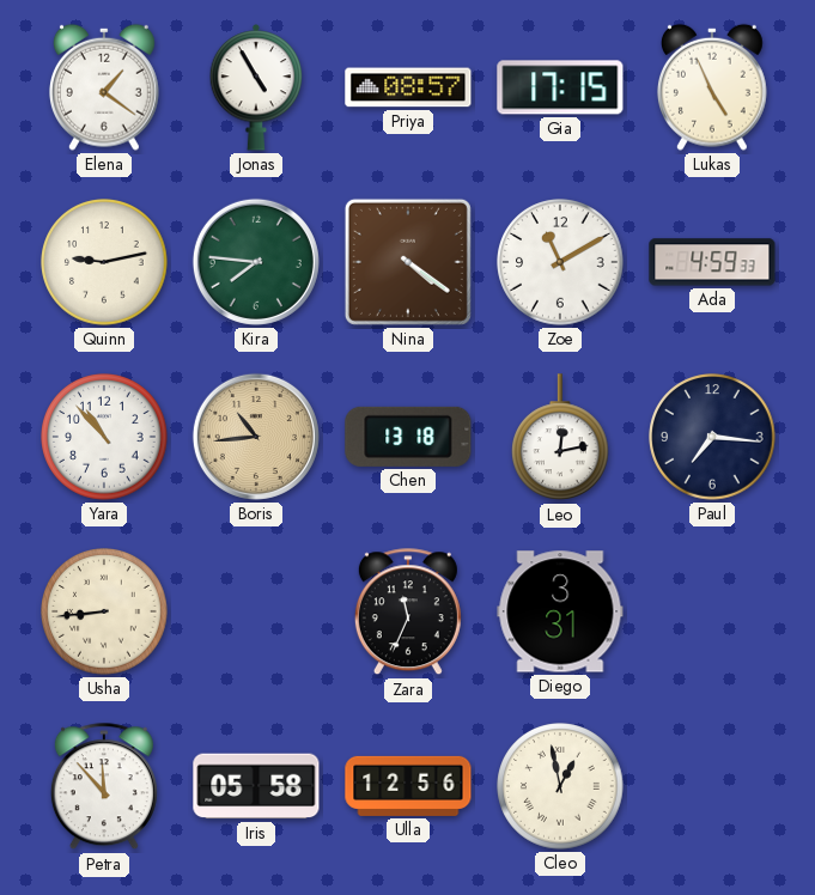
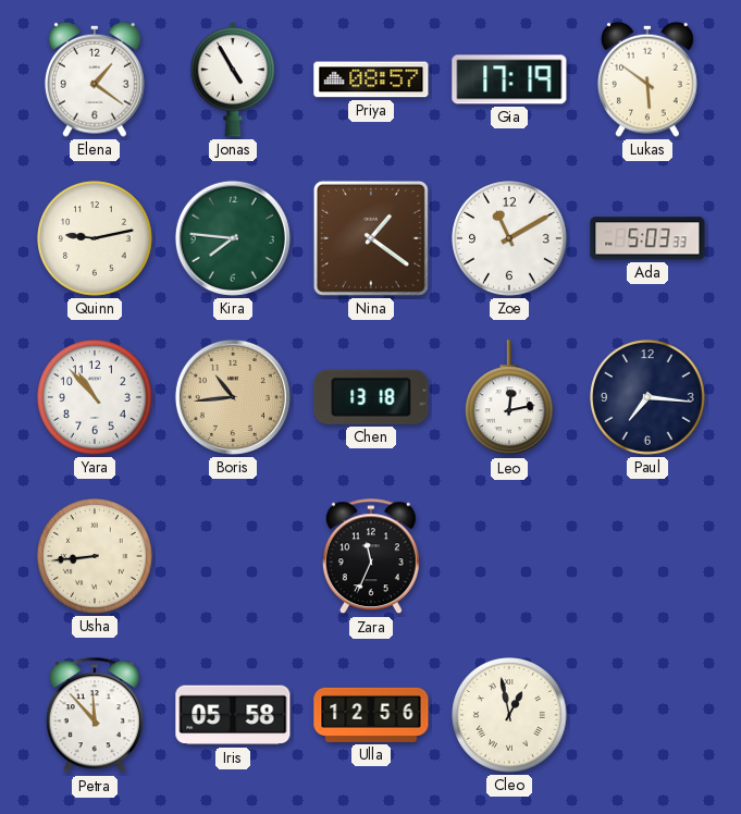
Gia: 17:15 -> 17:19
Lukas: 4:56 -> 5:51
Nina: 4:21 -> 1:21
Ada: 4:59 -> 5:03
Diego: 3:31 -> none
